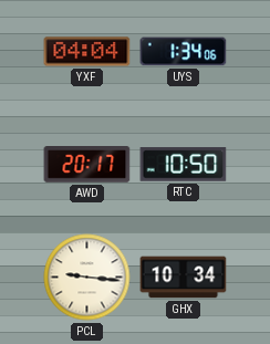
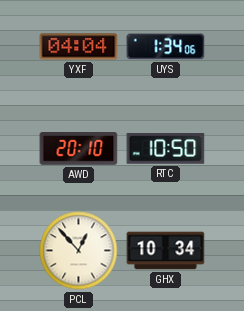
AWD: 20:17 -> 20:10
PCL: 9:16 -> 12:53
